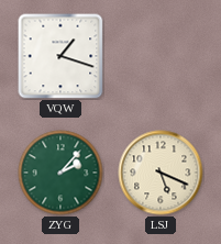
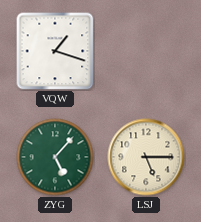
ZYG: 2:07 -> 5:07
LSJ: 5:19 -> 5:15
